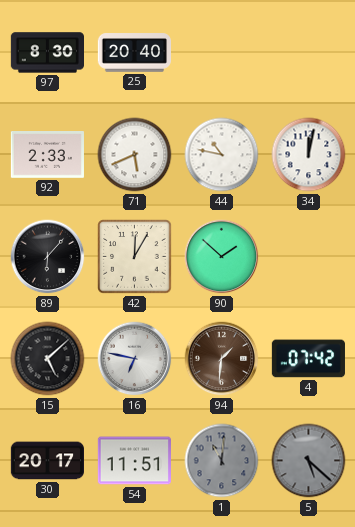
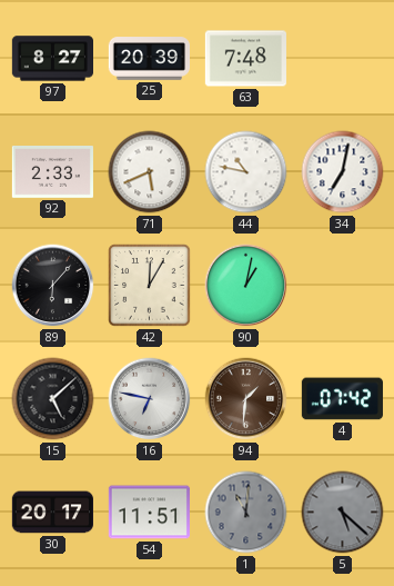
97: 8:30 -> 8:27
25: 20:40 -> 20:39
63: none -> 7:48
34: 12:02 -> 7:02
90: 1:52 -> 1:02
